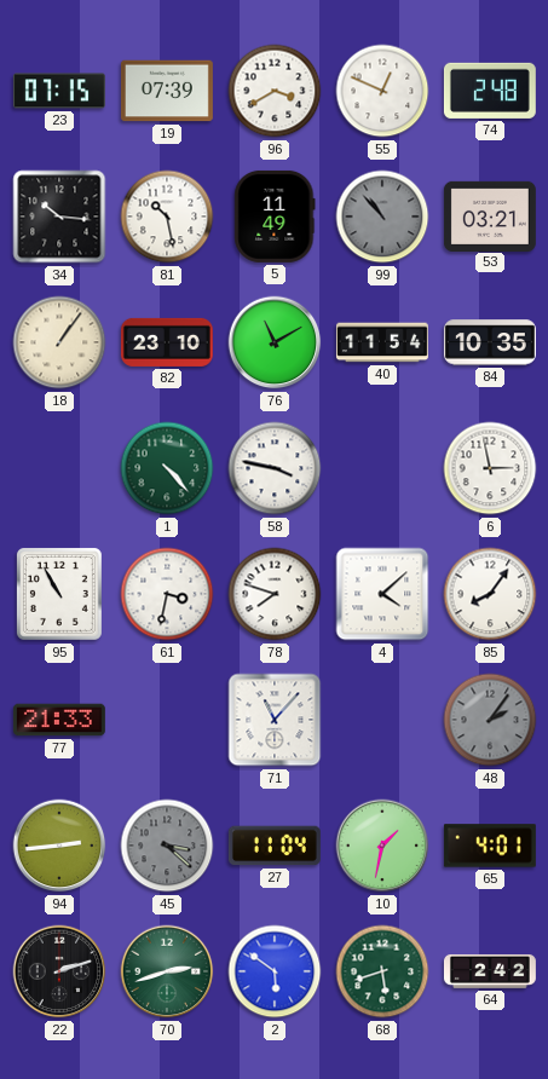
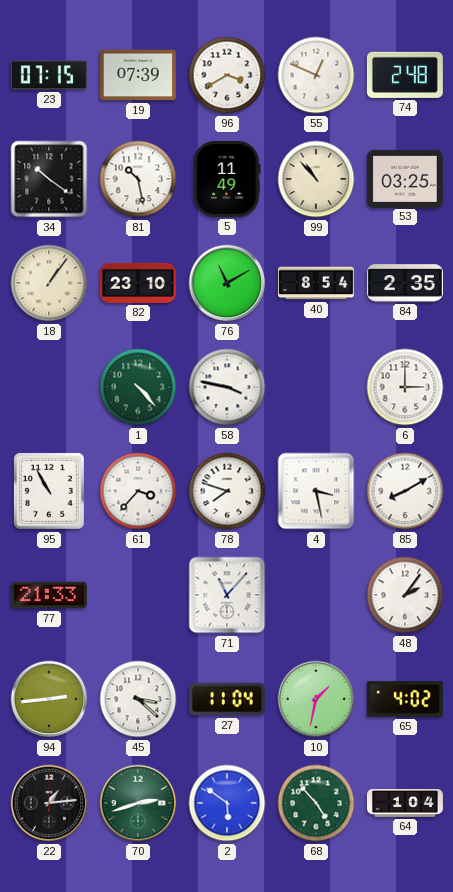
34: 10:16 -> 10:21
99 dial: grey -> cream
53: 03:21 -> 03:25
40: 11:54 -> 8:54
84: 10:35 -> 2:35
6: 2:58 -> 3:00
61: 3:32 -> 3:37
4: 4:08 -> 3:28
85: 8:06 -> 8:10
48 dial: grey -> white
45 dial: grey -> white
65: 4:01 -> 4:02
22: 2:12 -> 1:14
68: 5:42 -> 4:53
64: 2:42 -> 1:04
